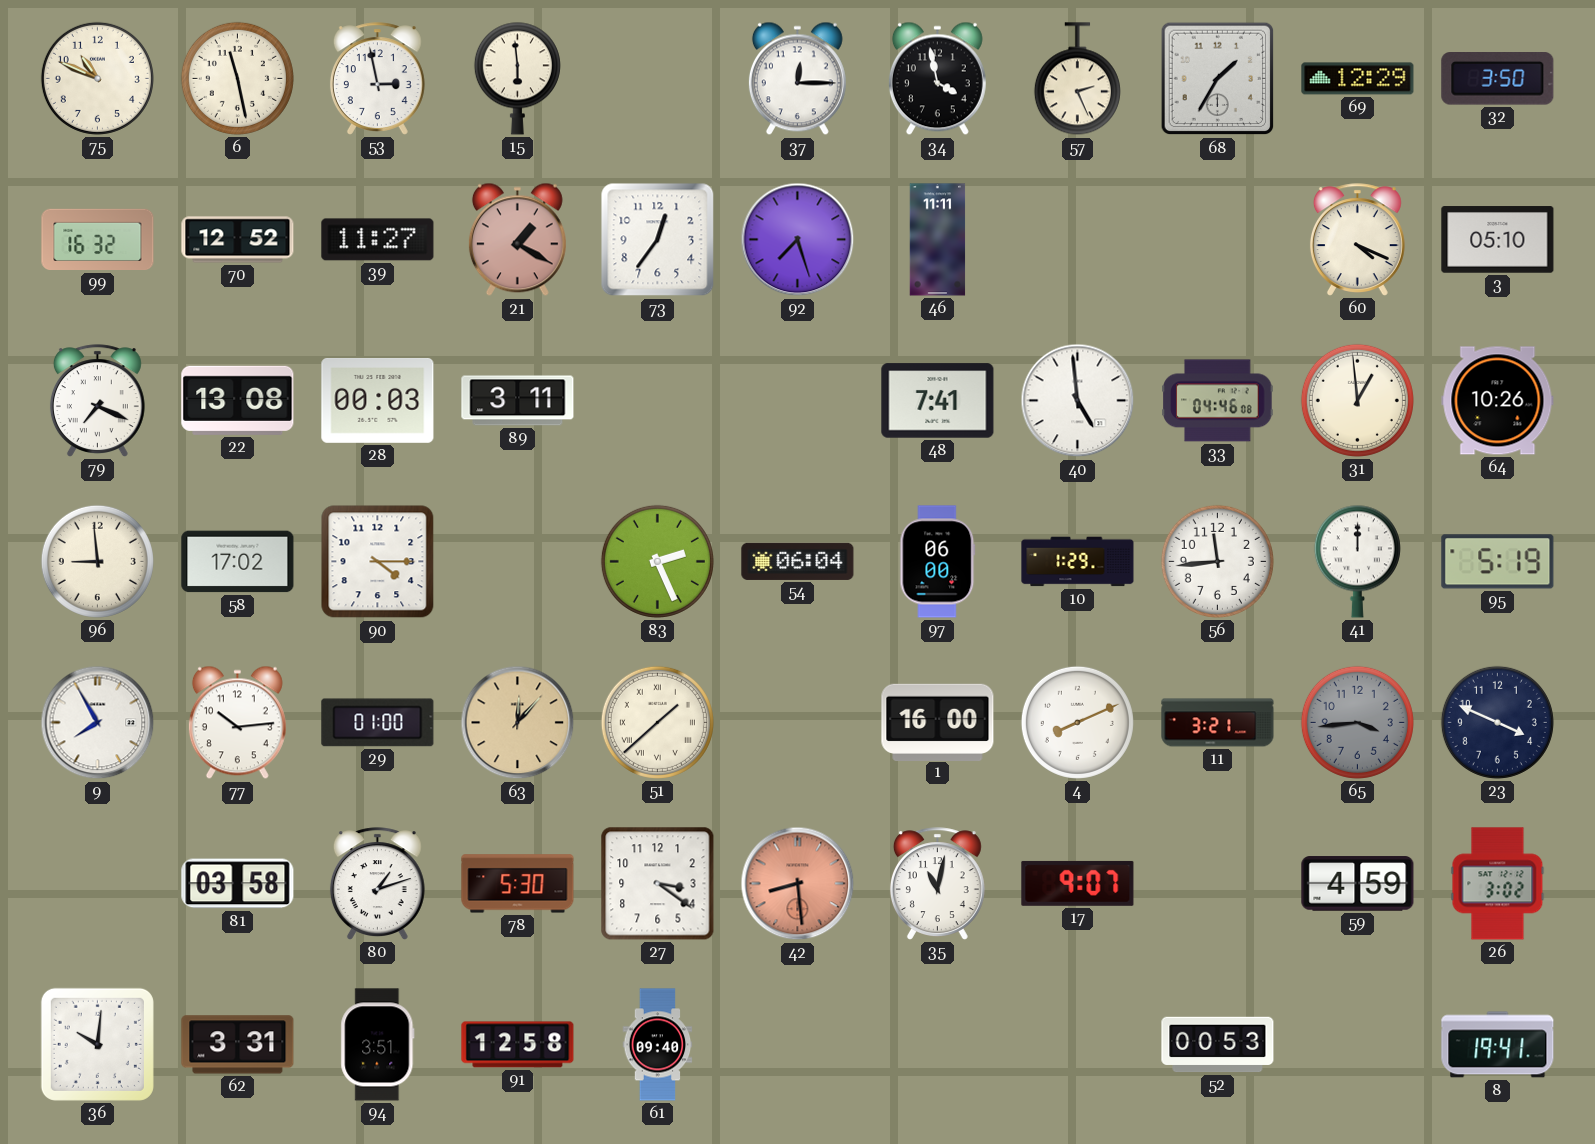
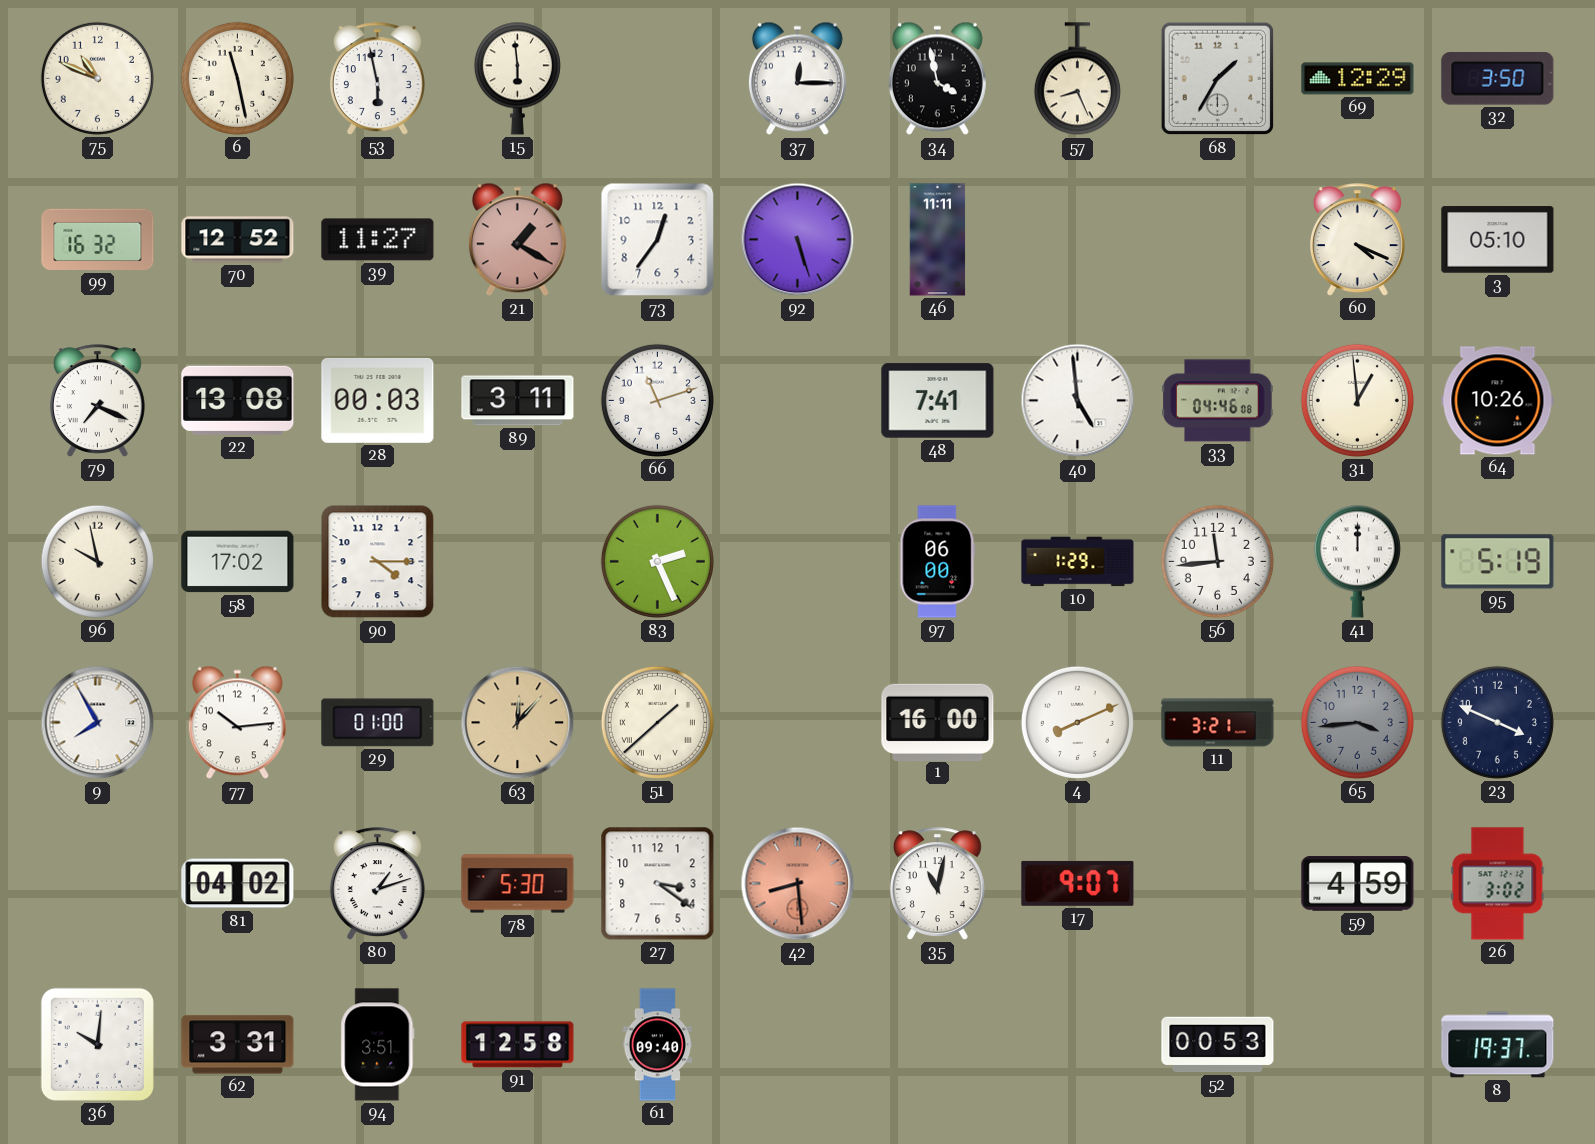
53: 2:58 -> 5:58
57: 2:26 -> 8:26
92: 7:27 -> 5:27
66: none -> 11:12
96: 8:59 -> 9:58
54: 06:04 -> none
81: 03:58 -> 04:02
8: 19:41 -> 19:37
